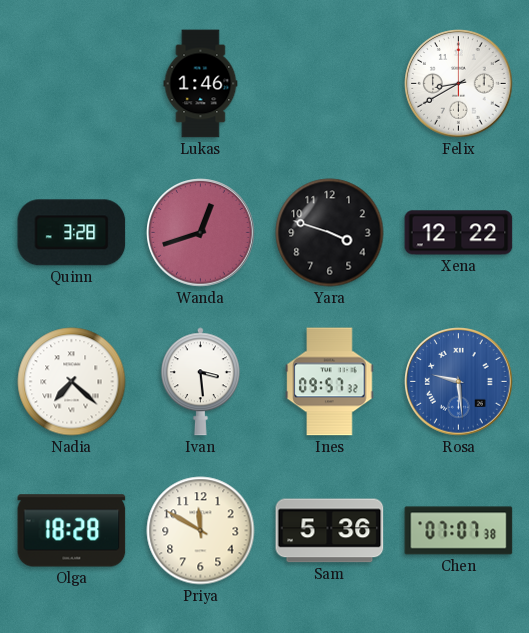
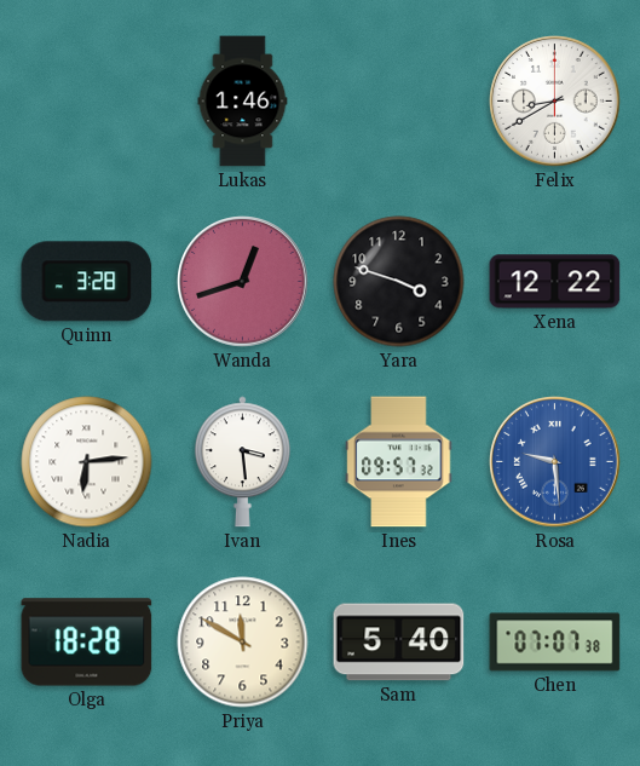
Nadia: 7:22 -> 6:14
Sam: 5:36 -> 5:40
